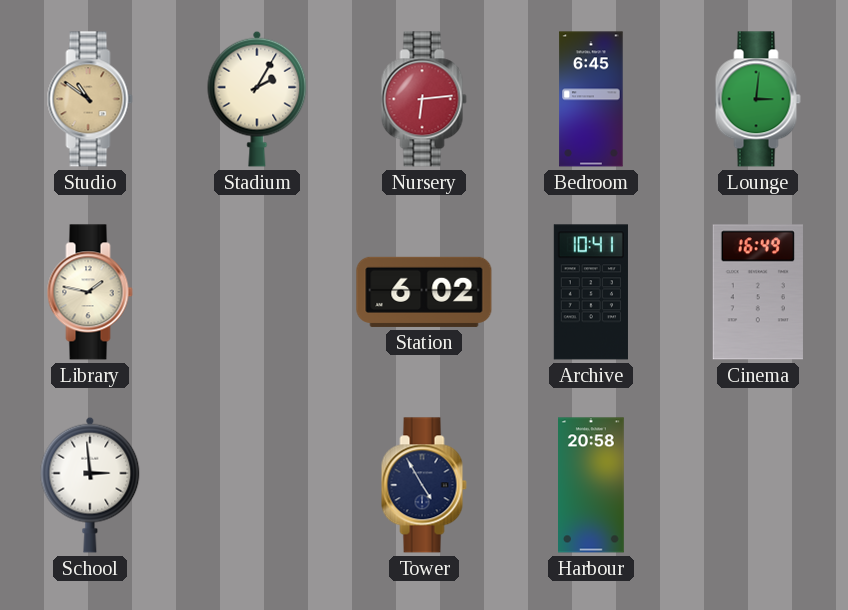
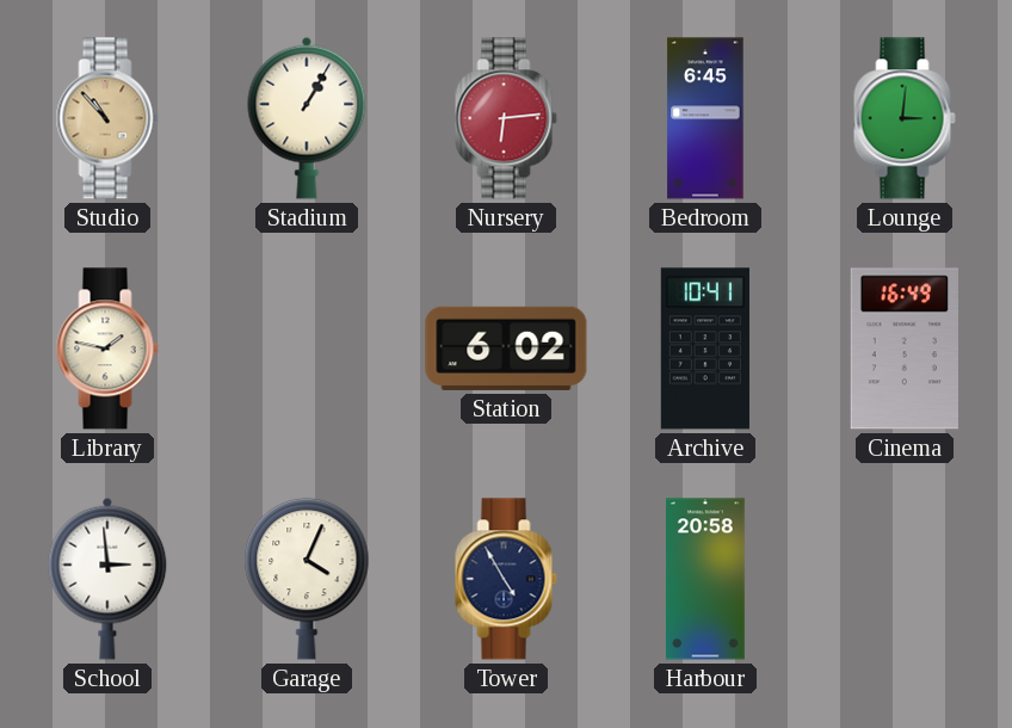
Studio: 10:51 -> 10:53
Stadium: 2:05 -> 1:05
Garage: none -> 4:04
